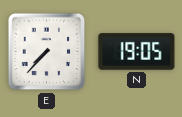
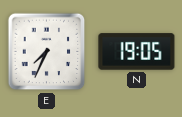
E: 7:37 -> 7:34
